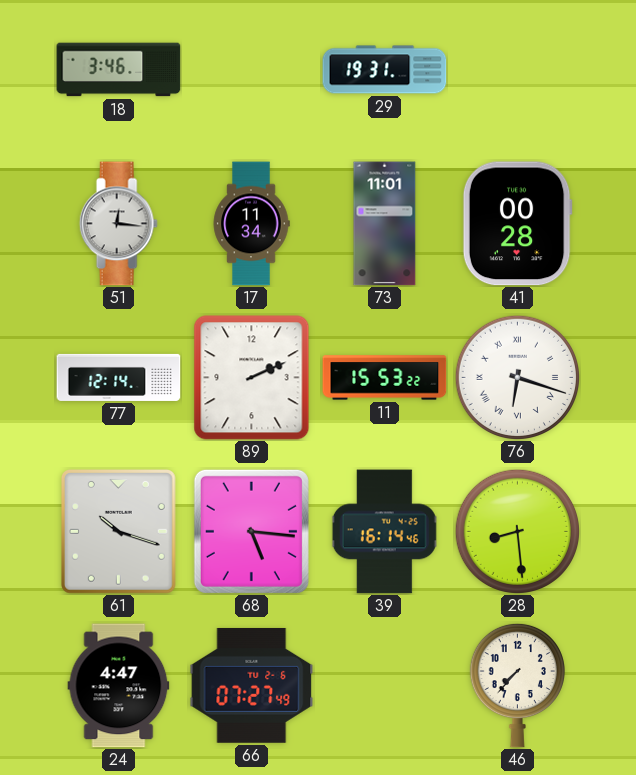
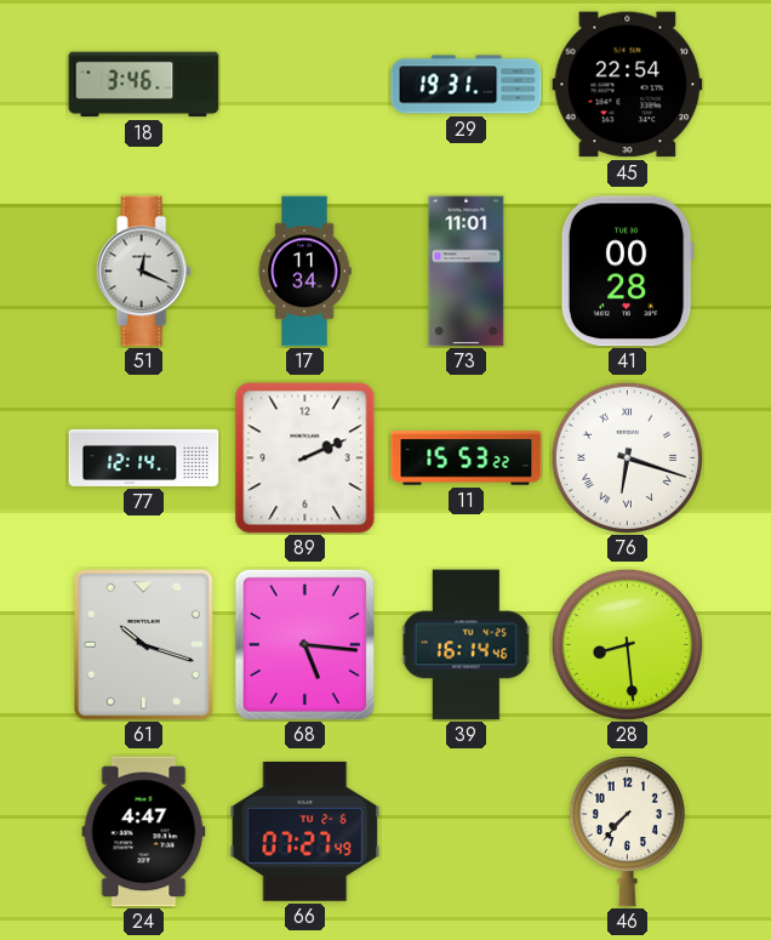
45: none -> 22:54
51: 12:16 -> 12:19
